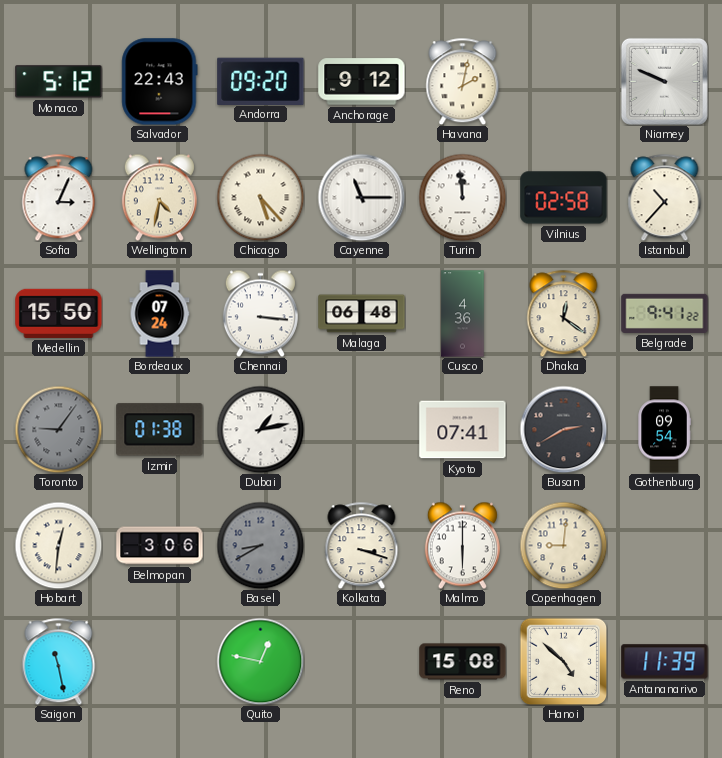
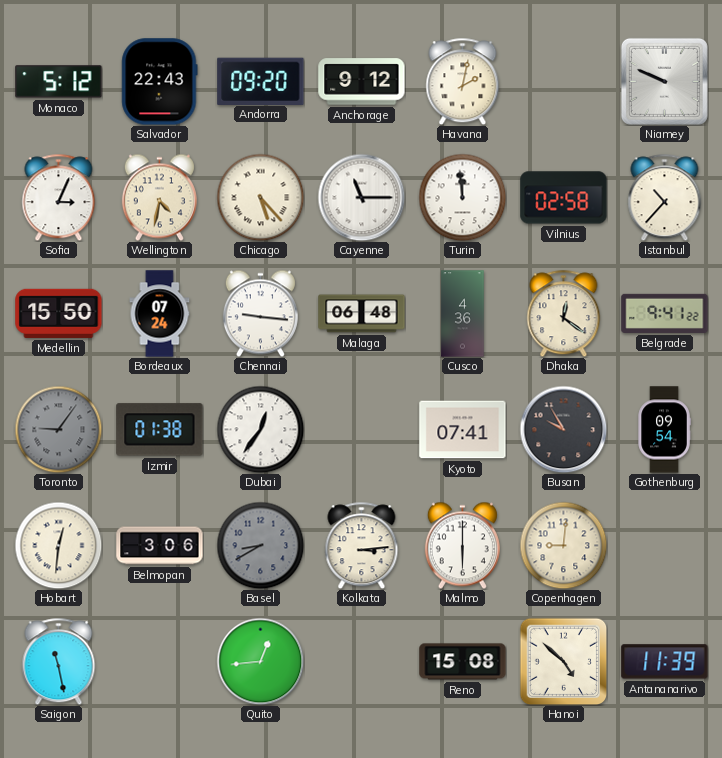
Chennai: 3:16 -> 9:16
Dubai: 1:13 -> 12:36
Busan: 2:40 -> 9:55
Kolkata: 3:18 -> 3:14
Quito: 12:47 -> 12:44
